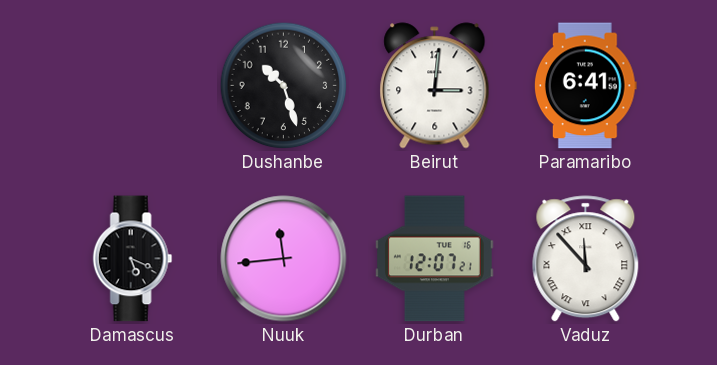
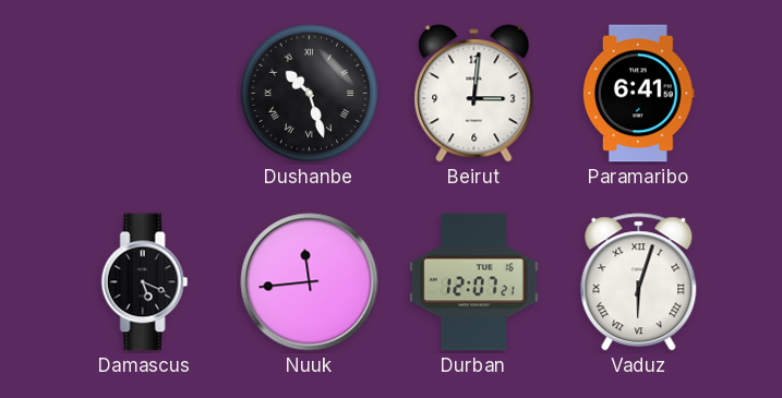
Dushanbe numerals: Arabic -> Roman
Vaduz: 11:53 -> 6:03
